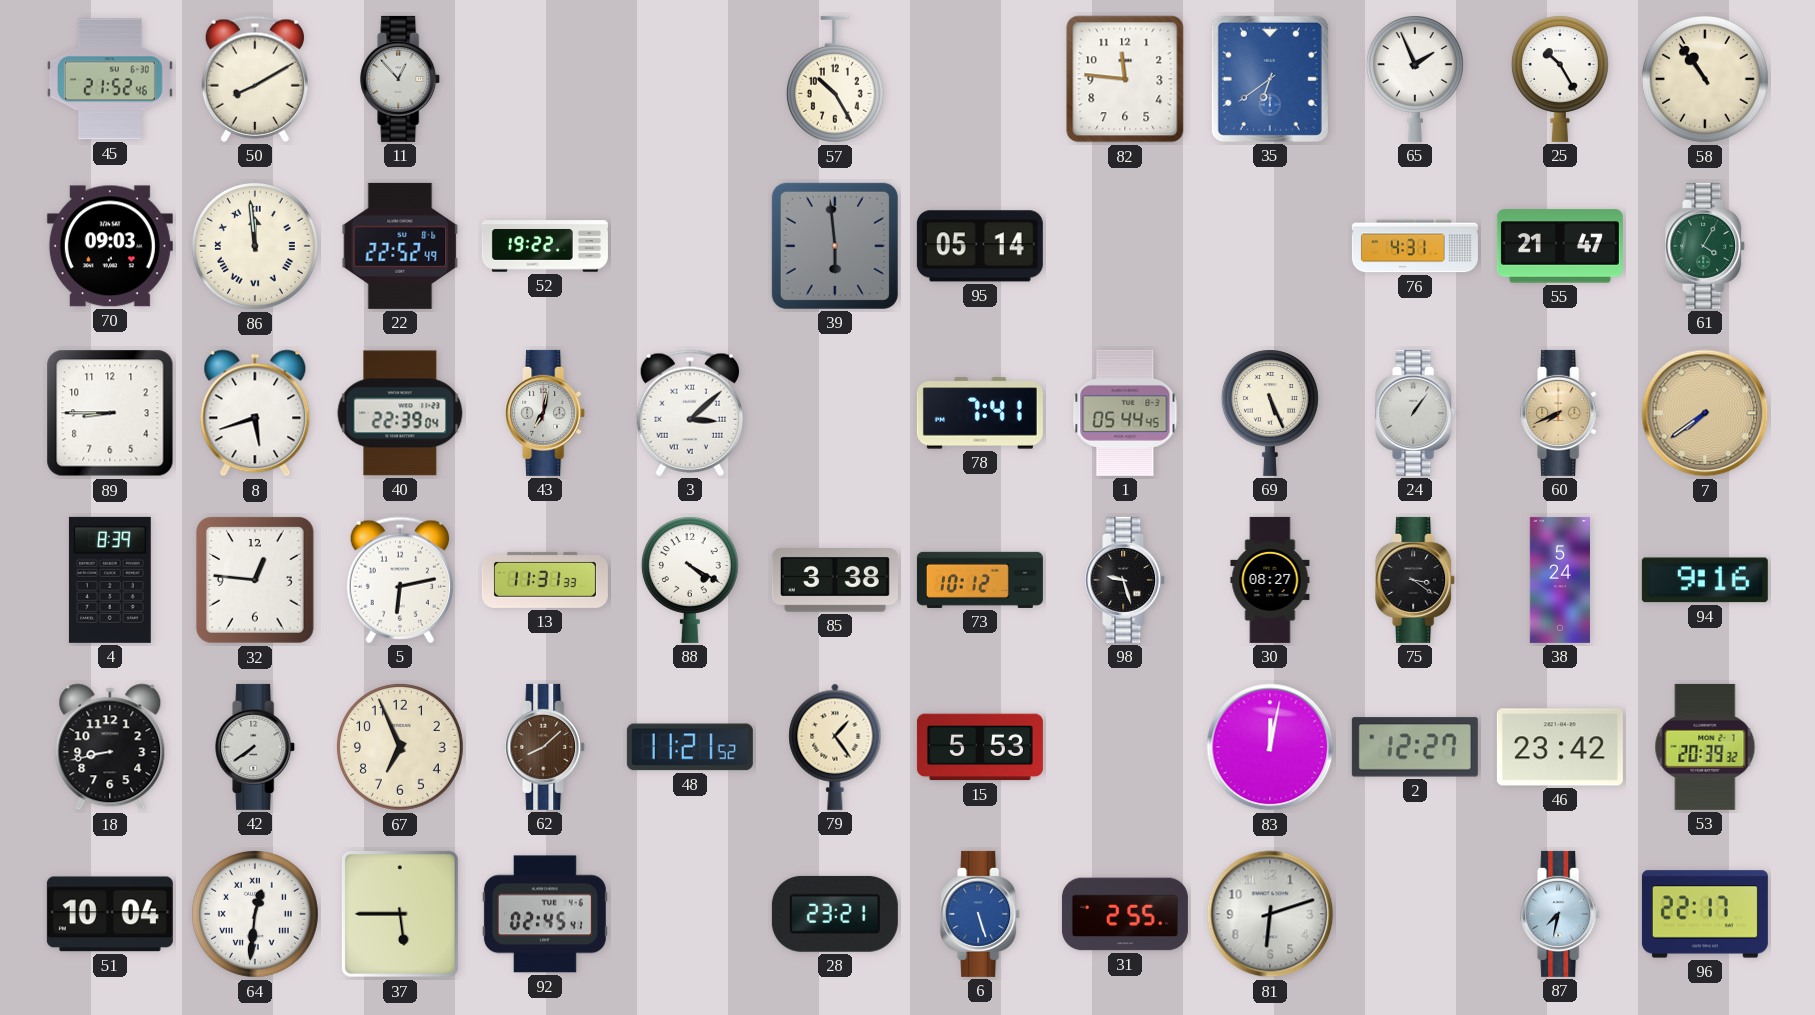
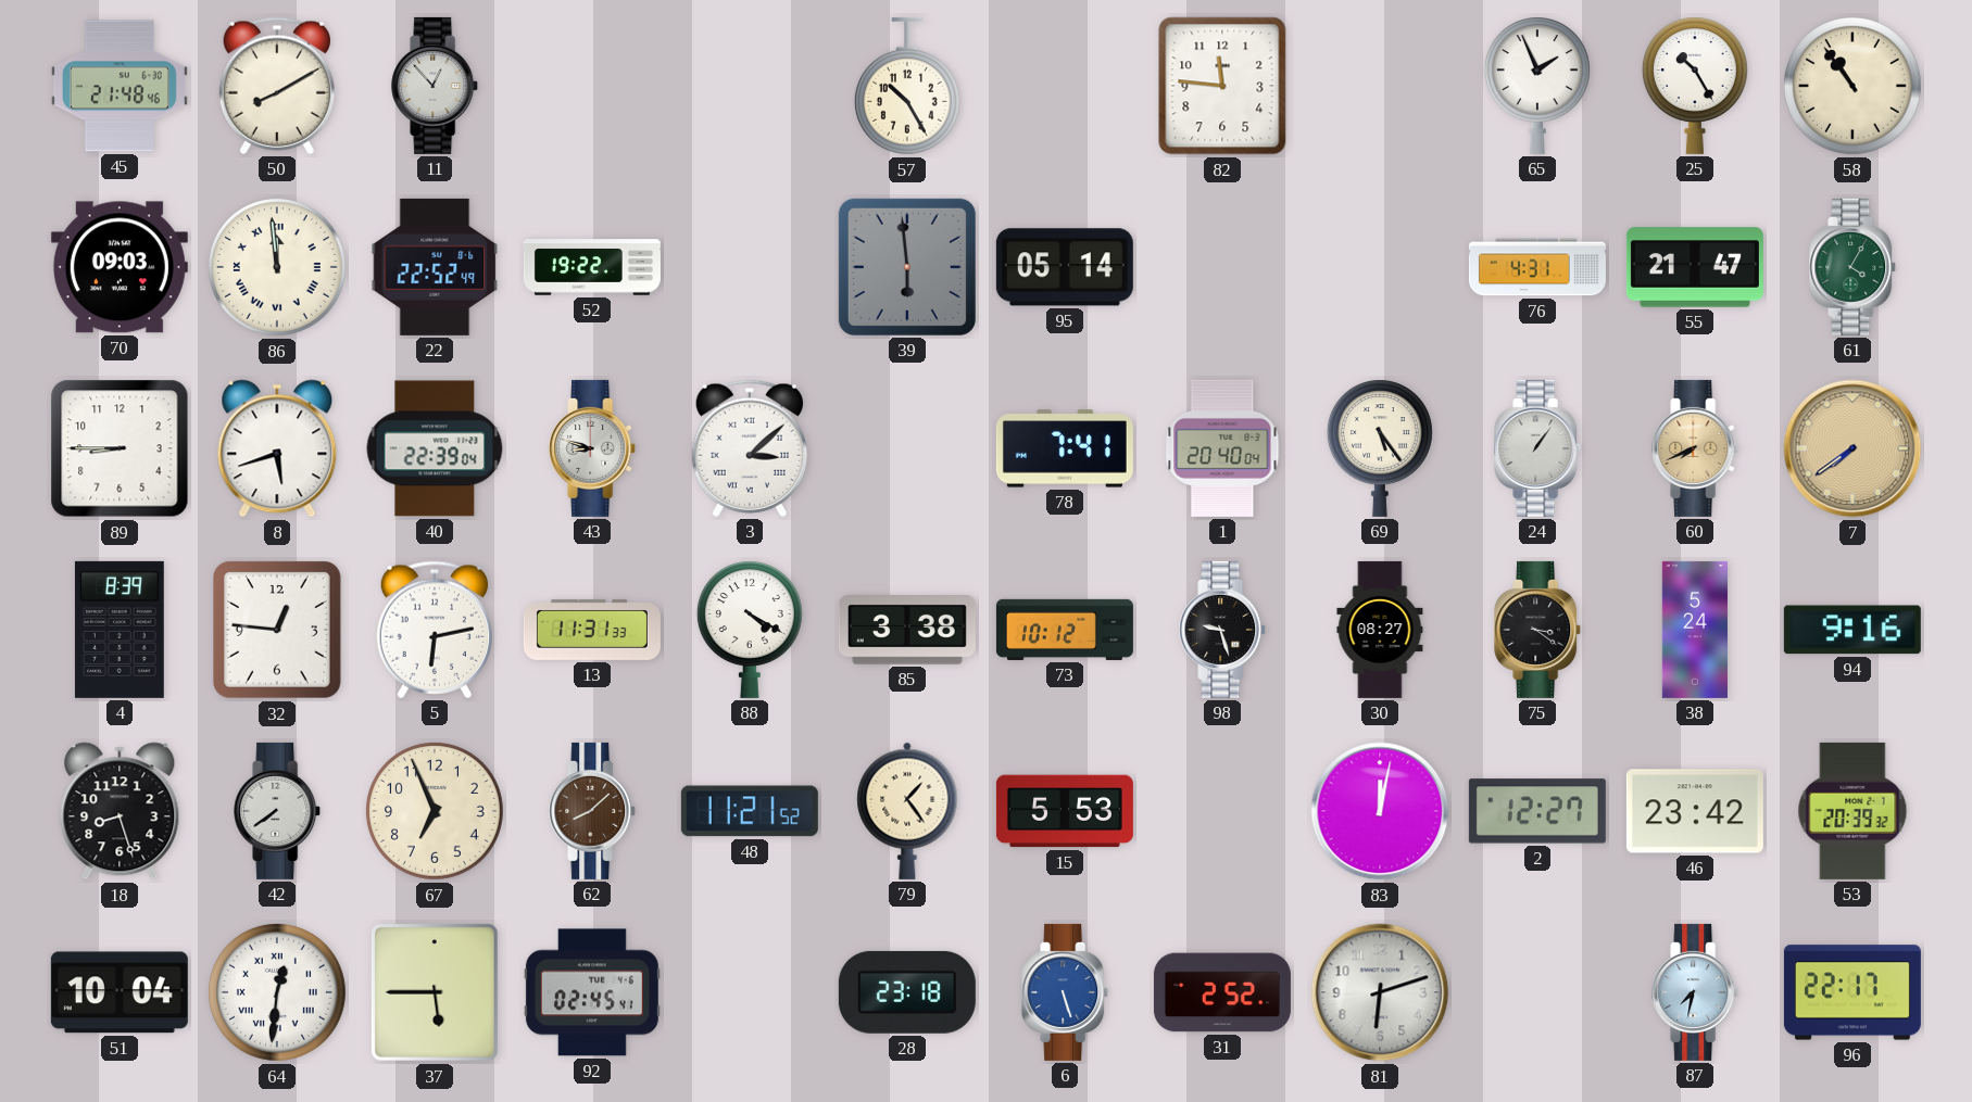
45: 21:52 -> 21:48
35: 6:39 -> none
43: 7:02 -> 8:48
1: 05:44 -> 20:40
69: 5:26 -> 5:24
18: 8:43 -> 8:27
28: 23:21 -> 23:18
31: 2:55 -> 2:52
